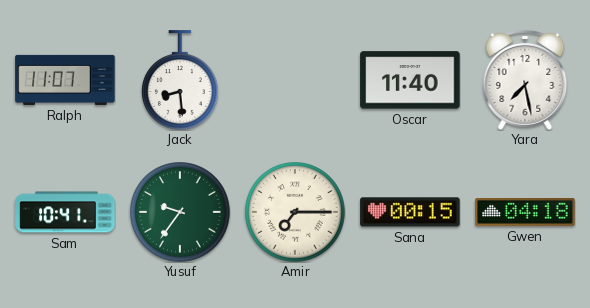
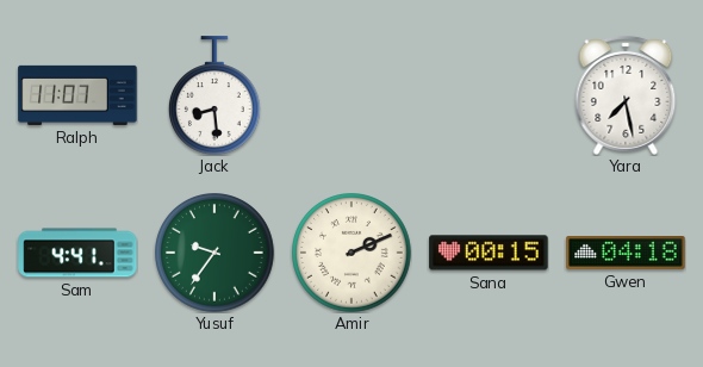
Oscar: 11:40 -> none
Sam: 10:41 -> 4:41
Amir: 7:15 -> 2:11
